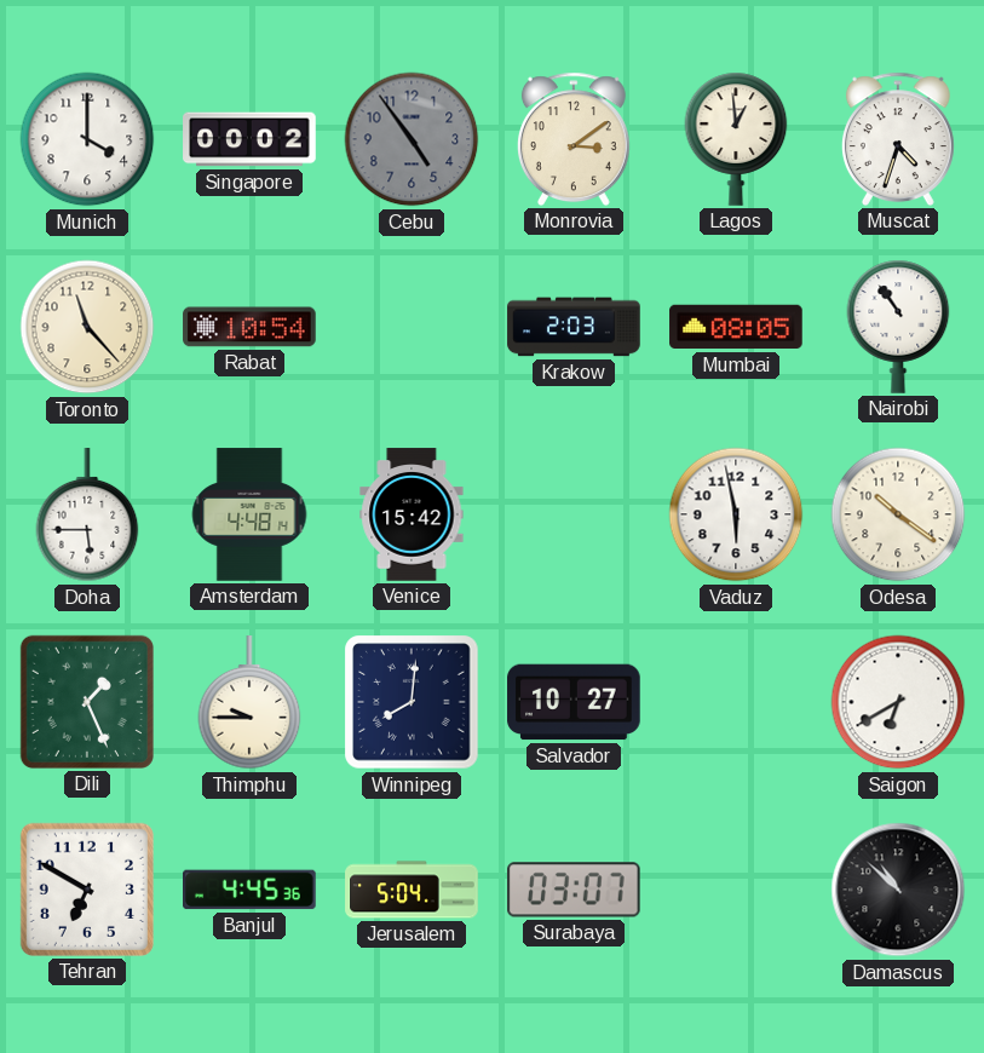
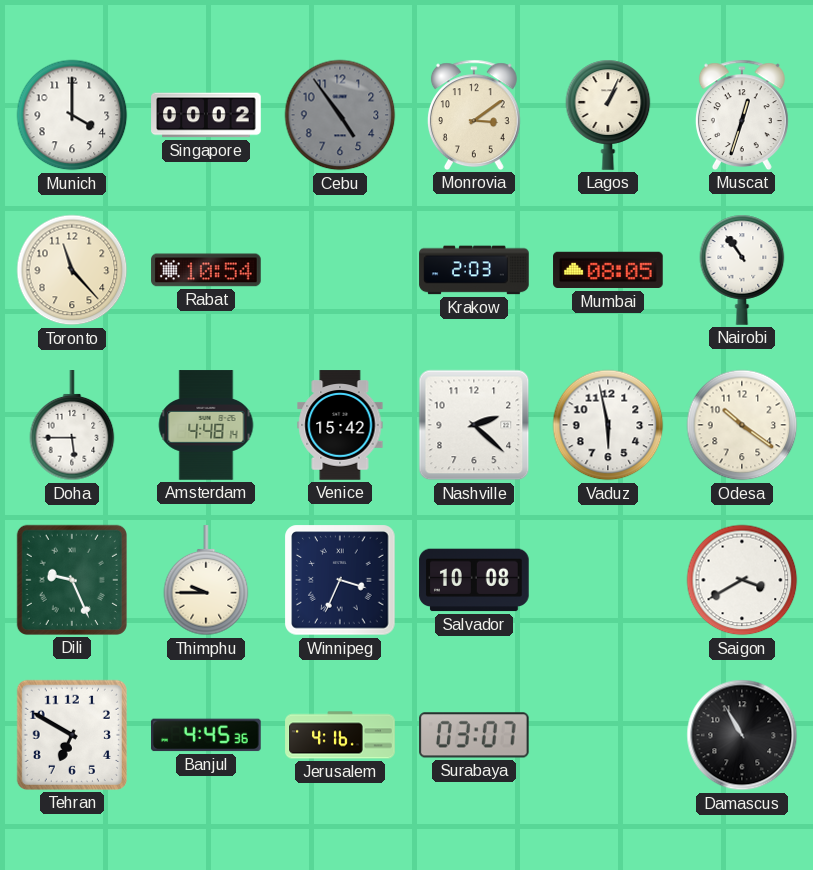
Lagos: 12:59 -> 1:04
Muscat: 4:33 -> 12:33
Nashville: none -> 2:22
Dili: 1:26 -> 9:26
Winnipeg: 8:01 -> 3:34
Salvador: 10:27 -> 10:08
Saigon: 6:40 -> 3:40
Jerusalem: 5:04 -> 4:16
Damascus: 10:52 -> 10:55
